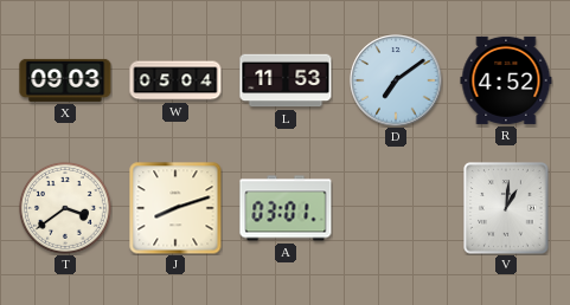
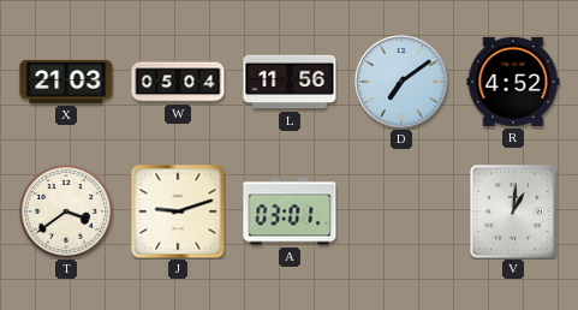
X: 09:03 -> 21:03
L: 11:53 -> 11:56
J: 8:12 -> 9:12
